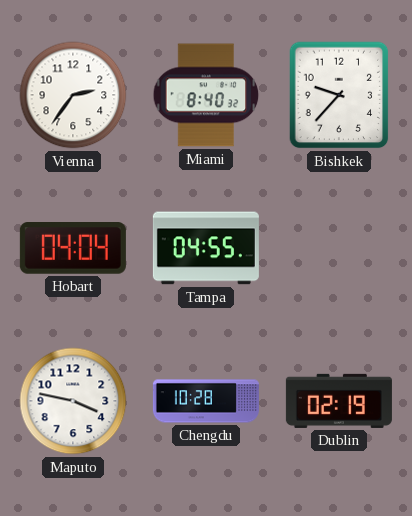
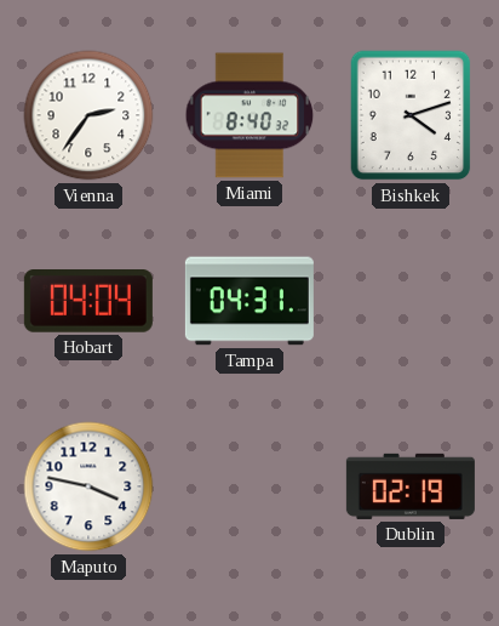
Bishkek: 9:37 -> 4:12
Tampa: 04:55 -> 04:31
Chengdu: 10:28 -> none
